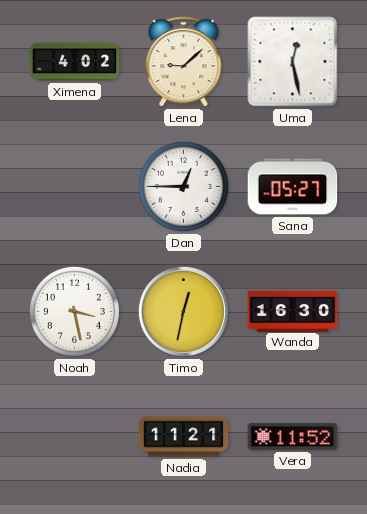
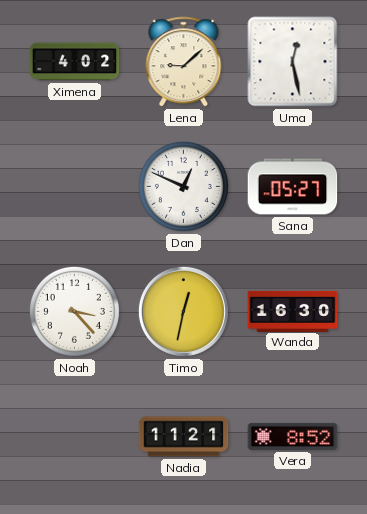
Dan: 12:45 -> 12:49
Noah: 3:28 -> 3:23
Vera: 11:52 -> 8:52
